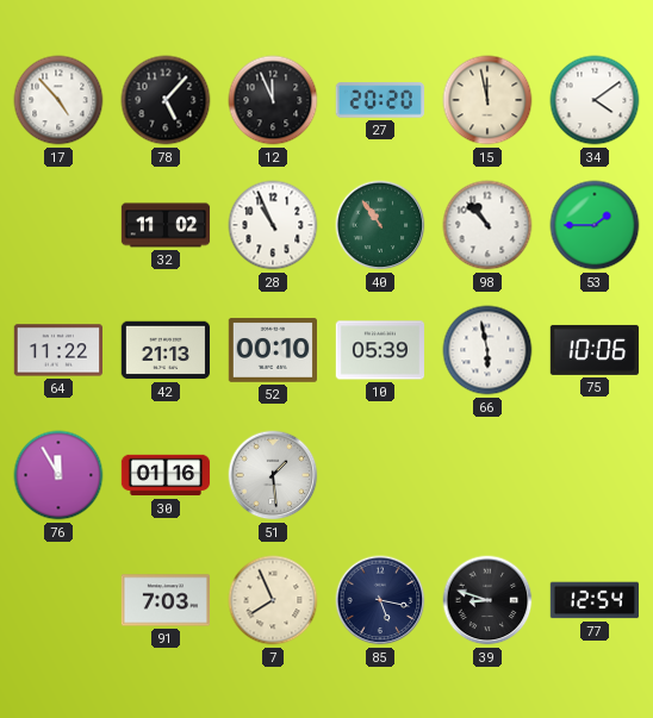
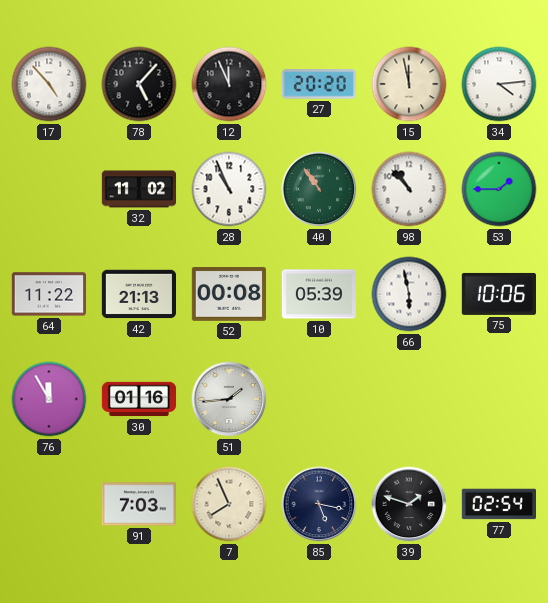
34: 4:09 -> 4:14
52: 00:10 -> 00:08
51: 1:29 -> 1:44
39: 8:48 -> 1:48
77: 12:54 -> 02:54
